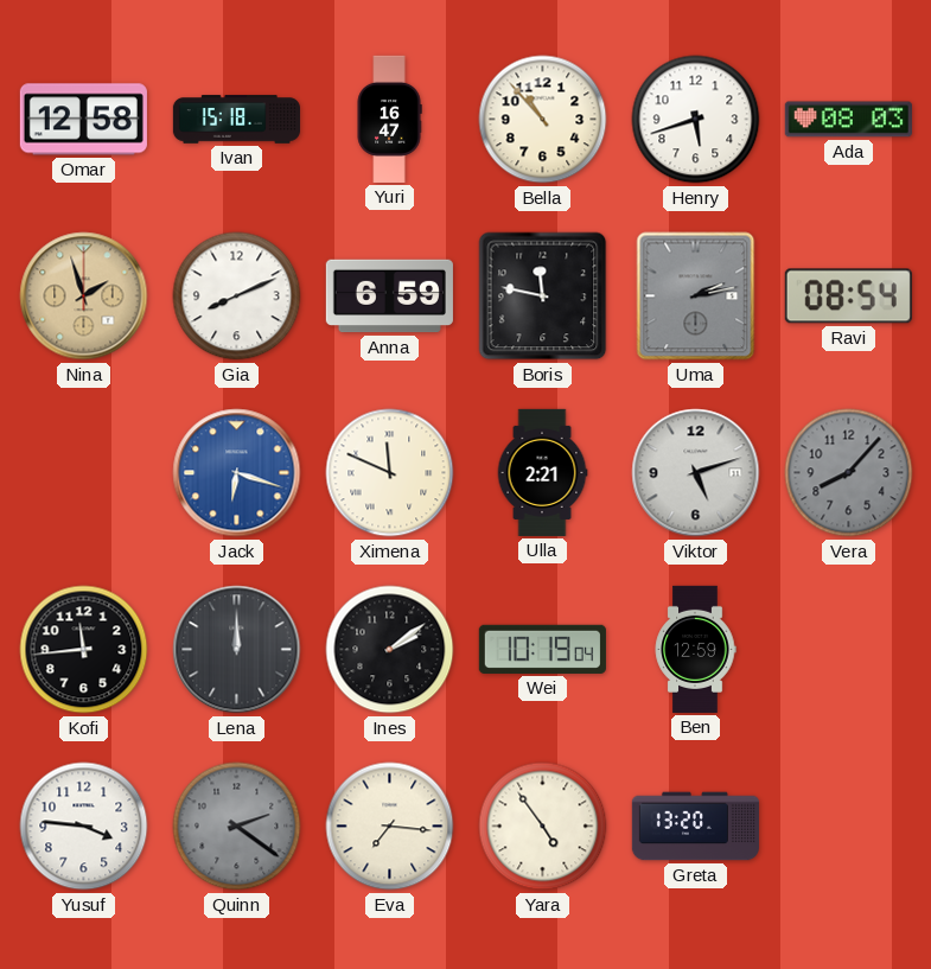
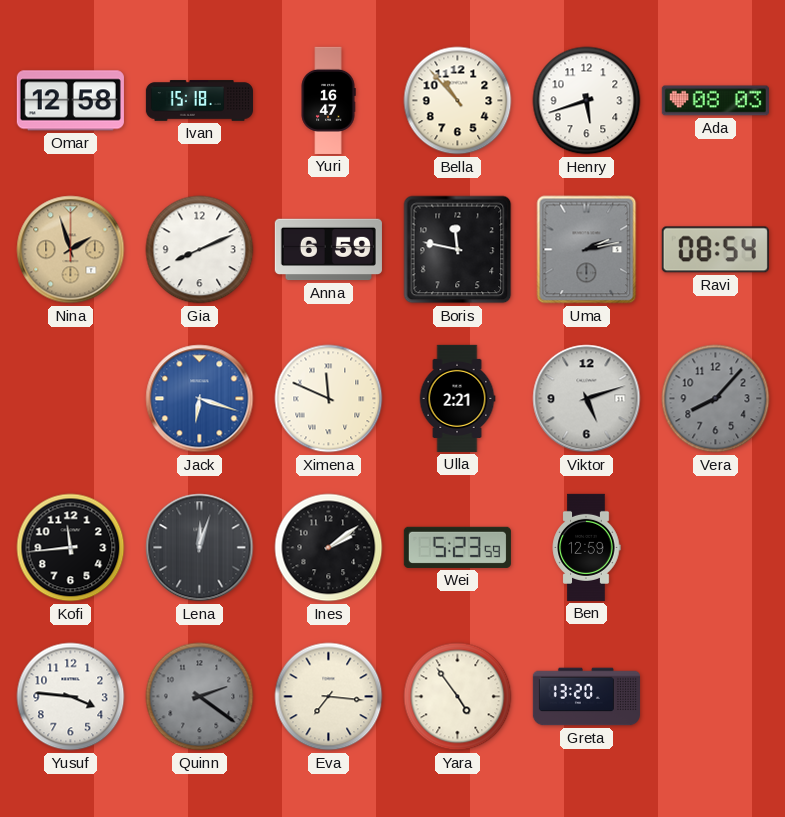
Lena: 12:00 -> 12:03
Wei: 10:19 -> 5:23
